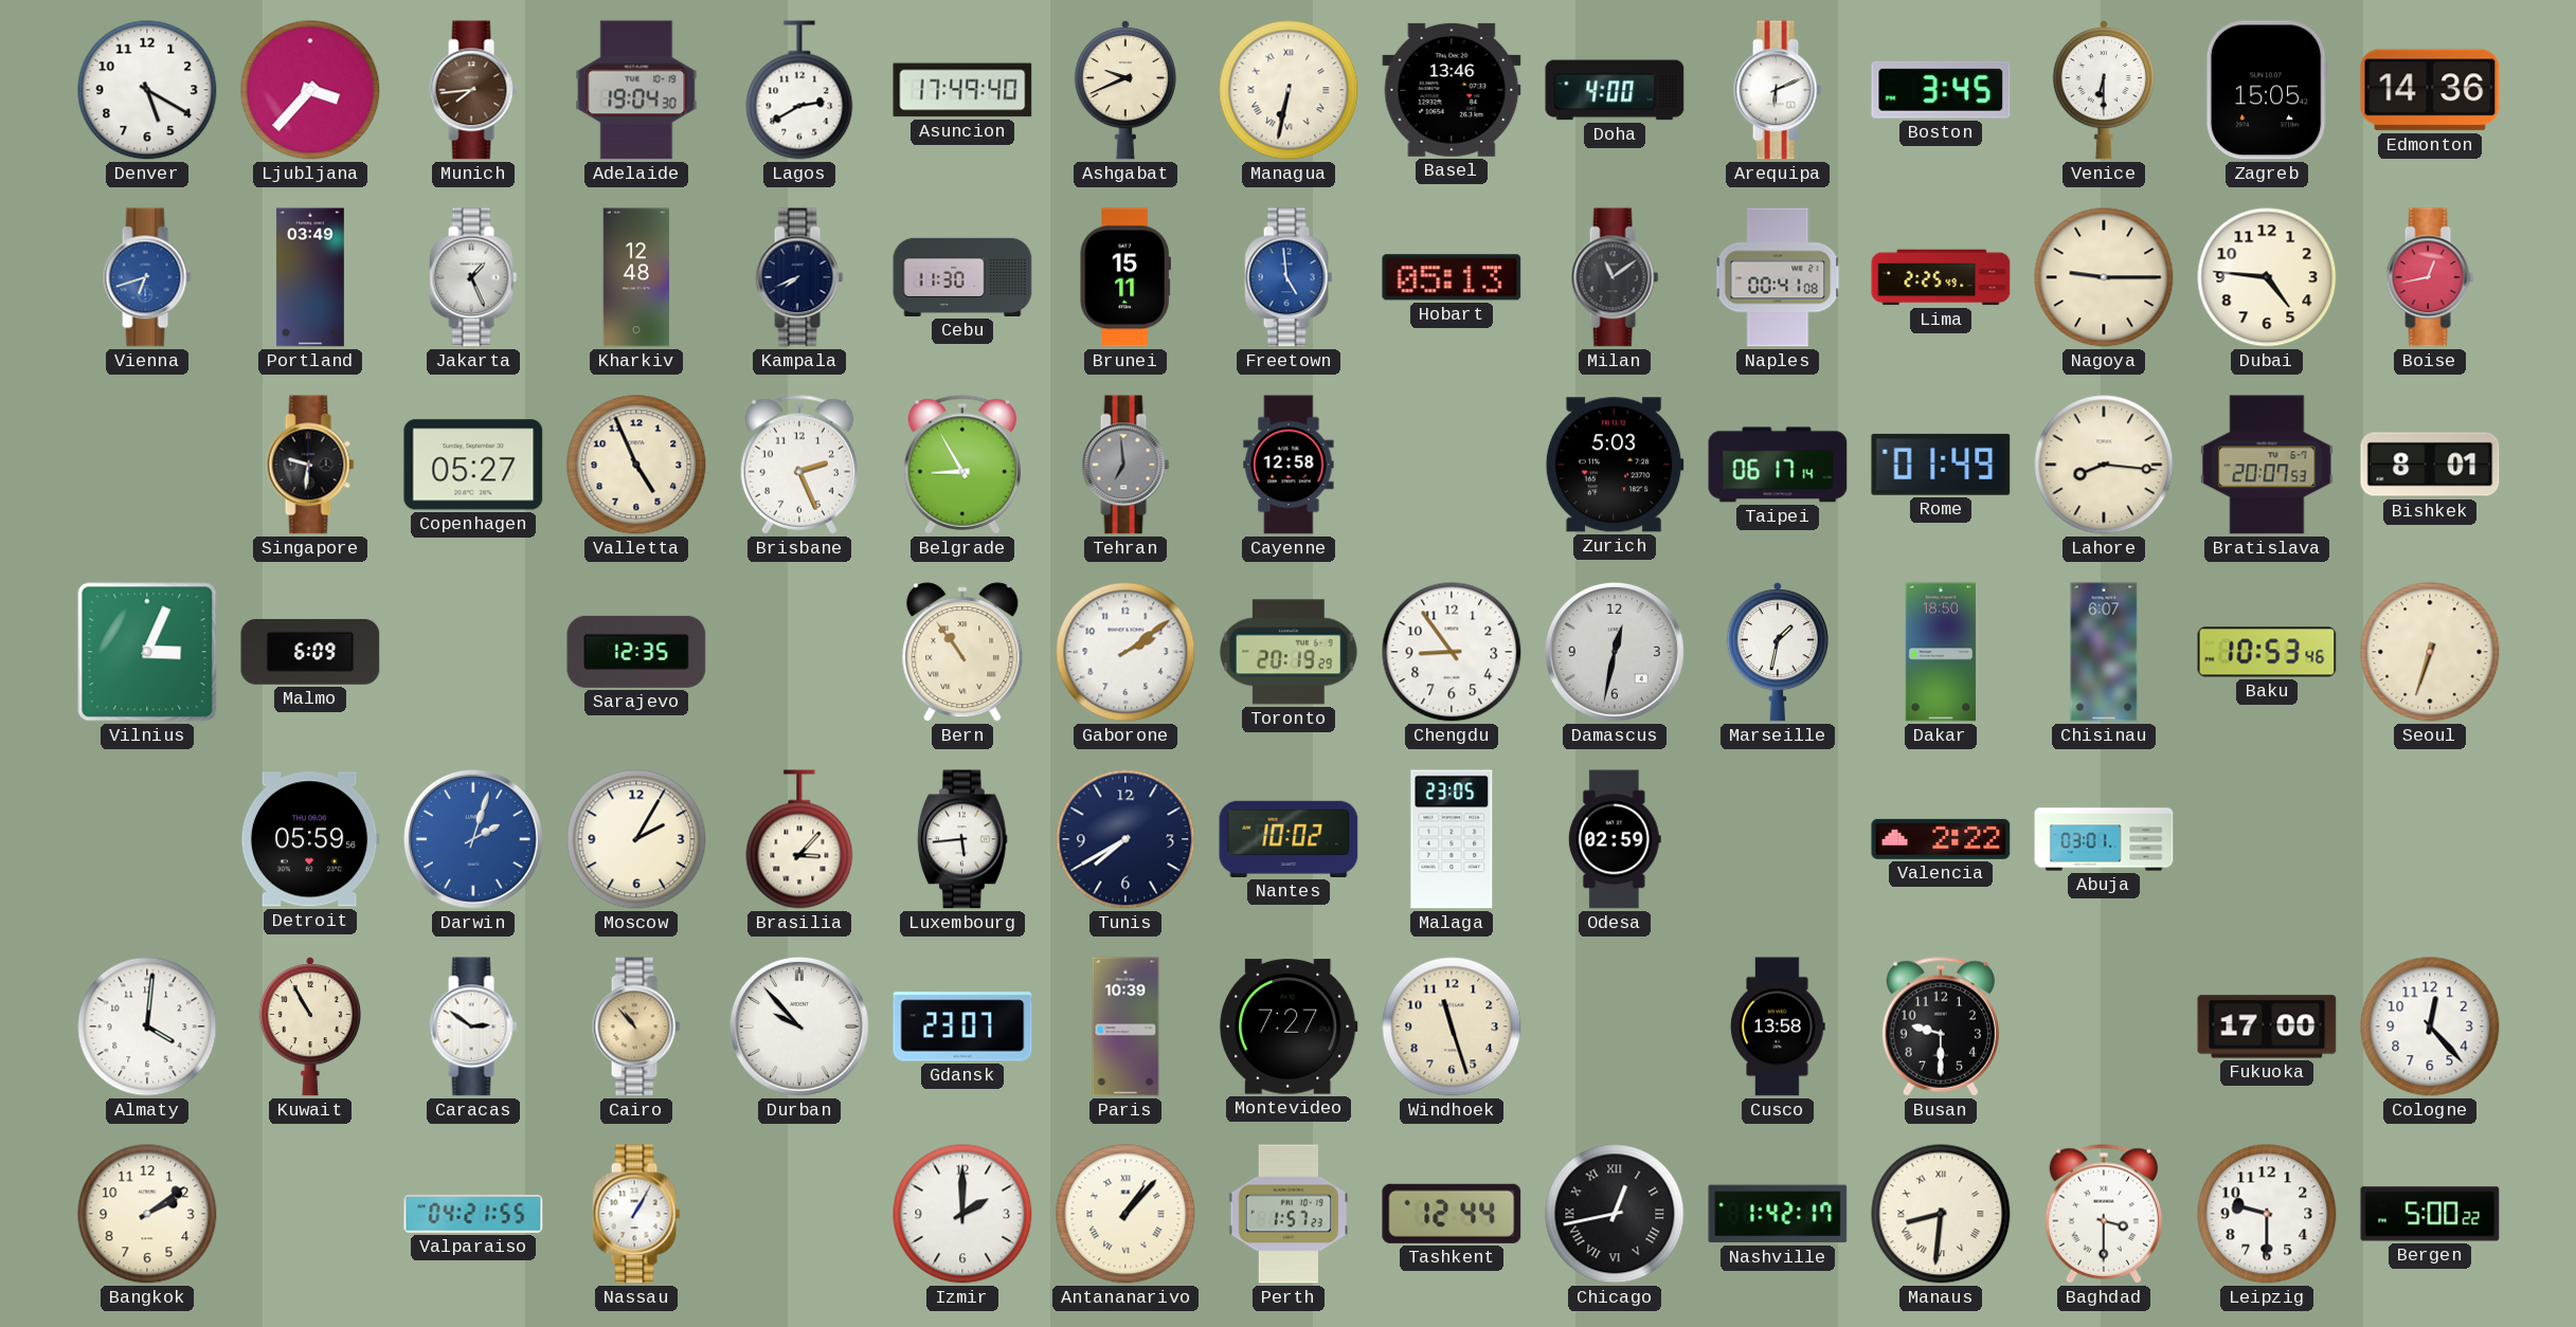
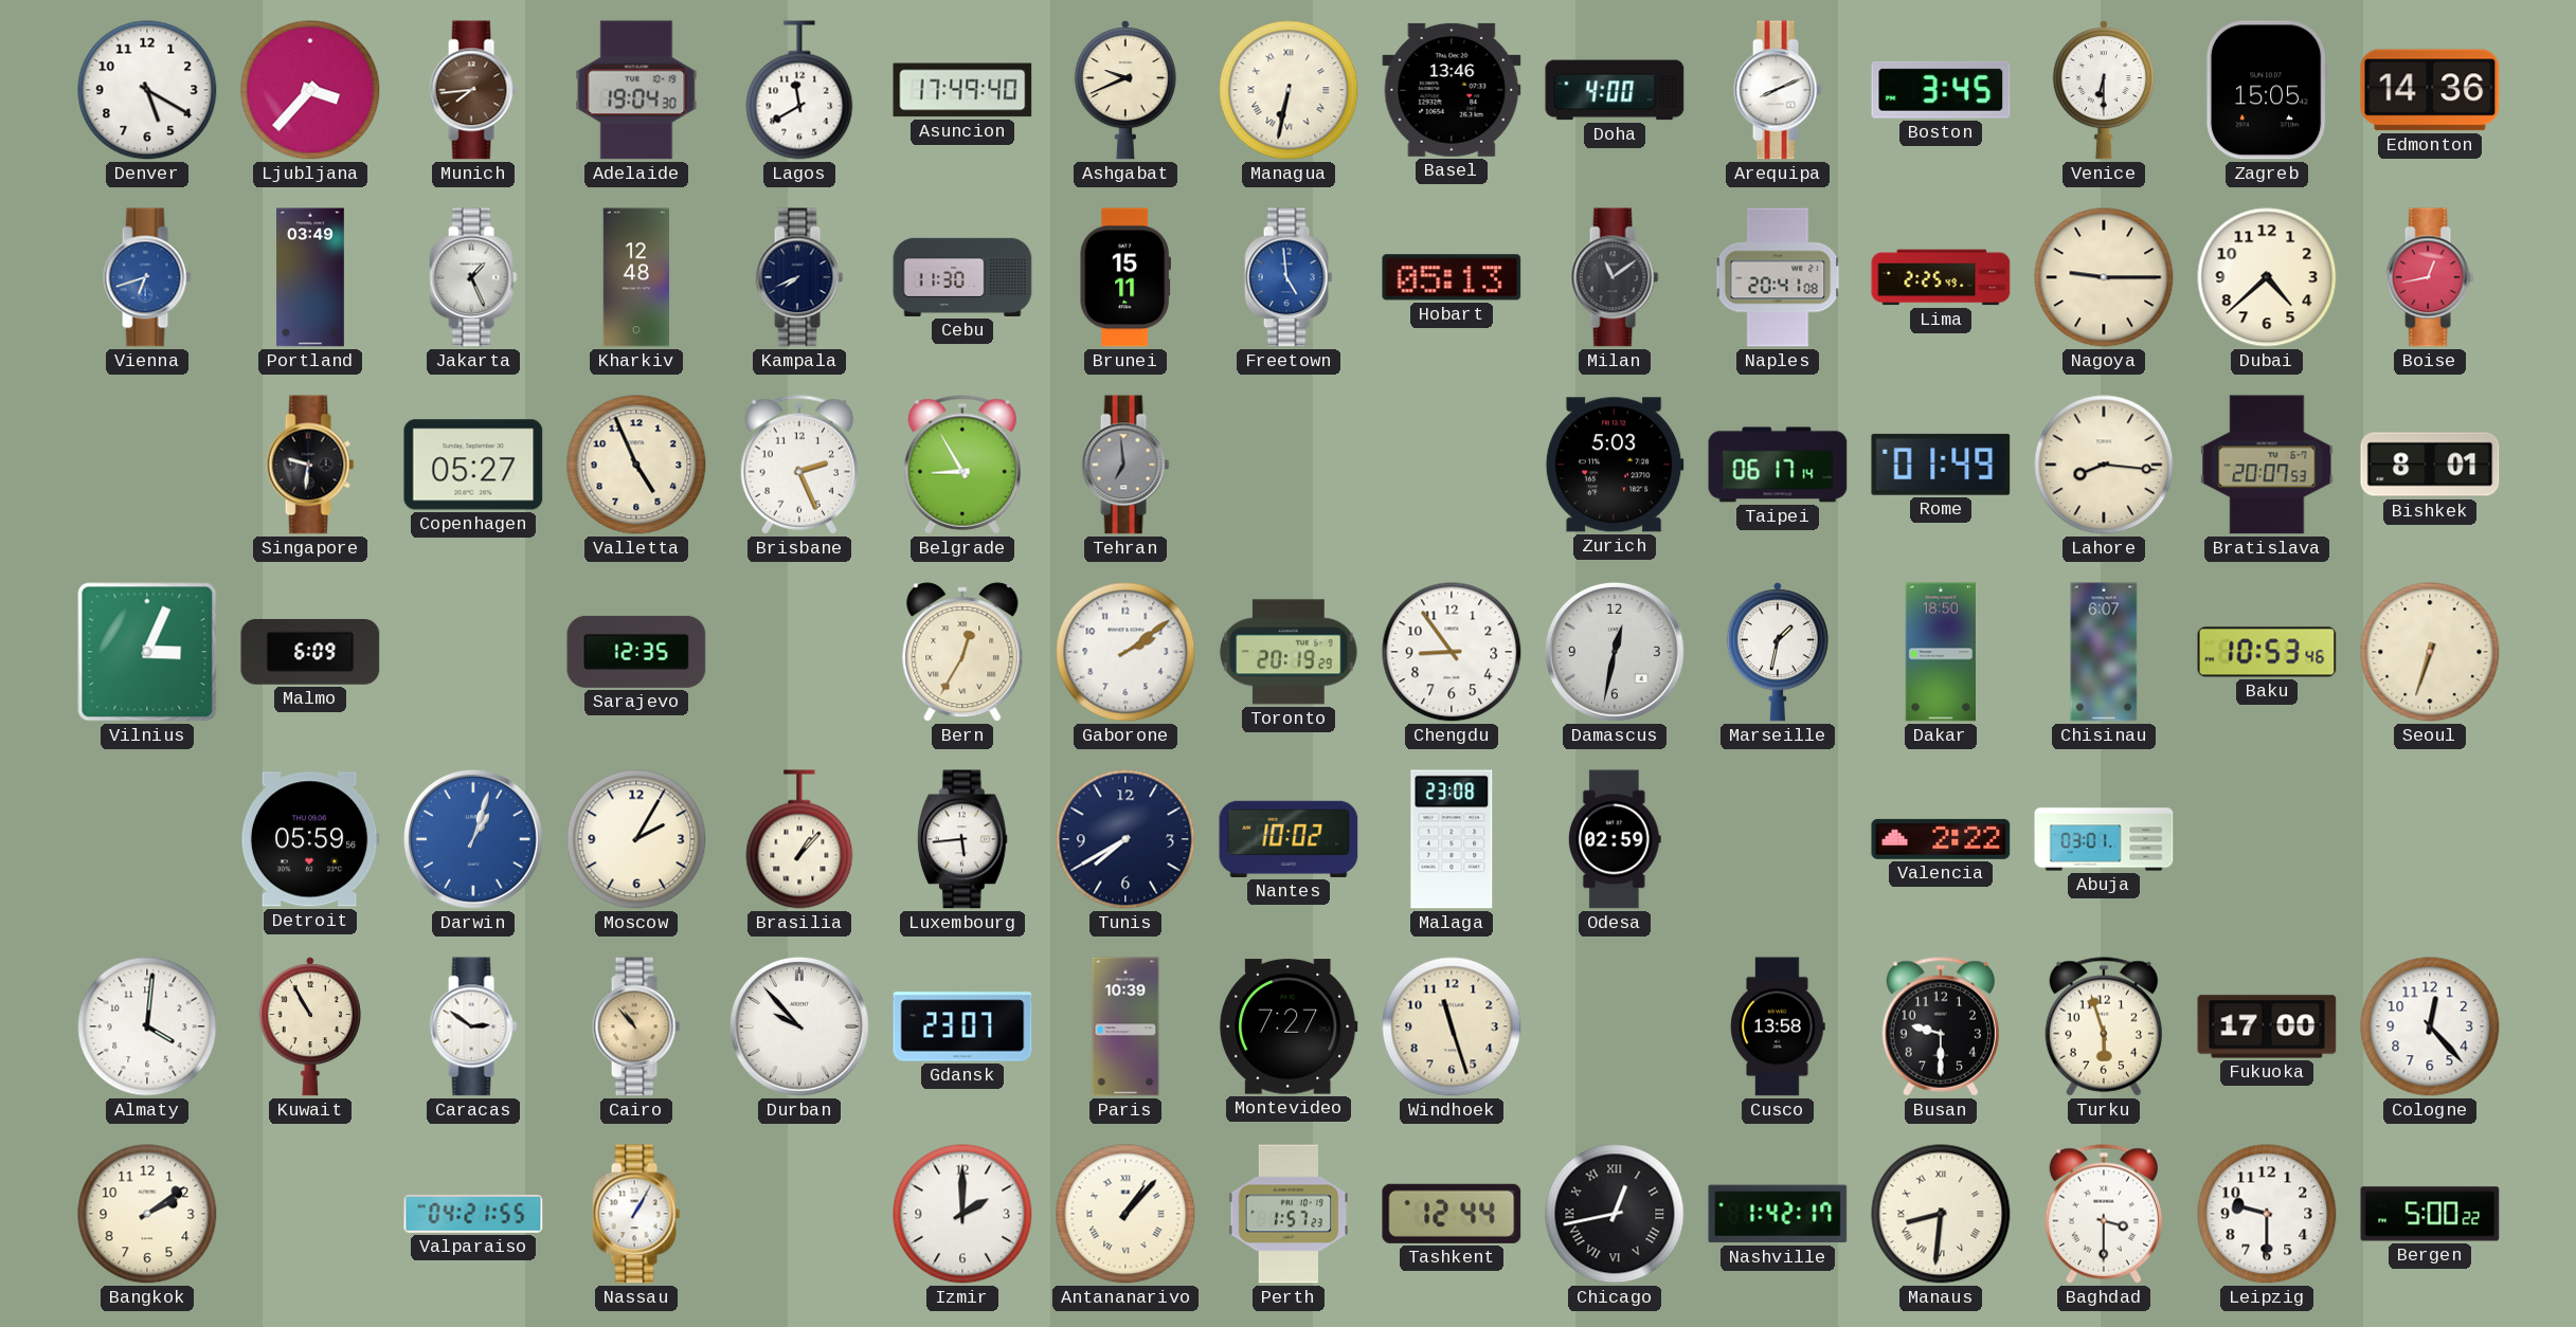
Lagos: 2:40 -> 11:40
Arequipa: 6:11 -> 8:11
Naples: 00:41 -> 20:41
Dubai: 4:46 -> 4:38
Cayenne: 12:58 -> none
Bern: 10:54 -> 12:35
Darwin: 2:03 -> 1:03
Brasilia: 3:07 -> 1:07
Malaga: 23:05 -> 23:08
Turku: none -> 5:57
